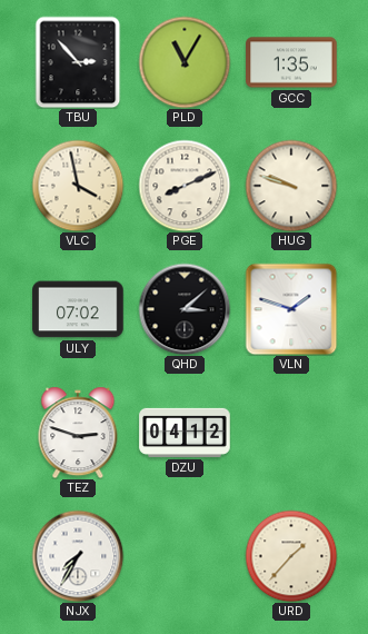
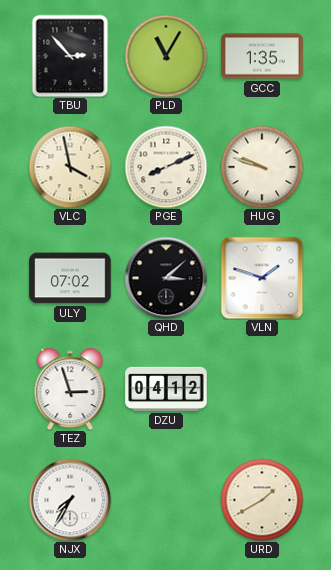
TEZ: 2:48 -> 2:57
URD: 1:37 -> 1:40
